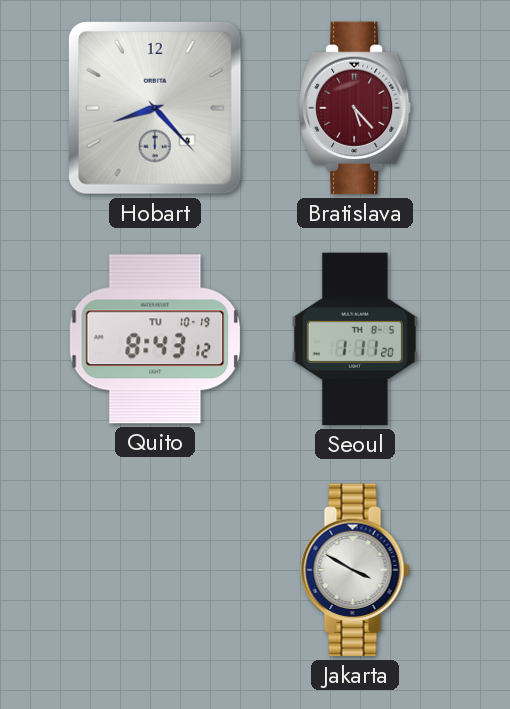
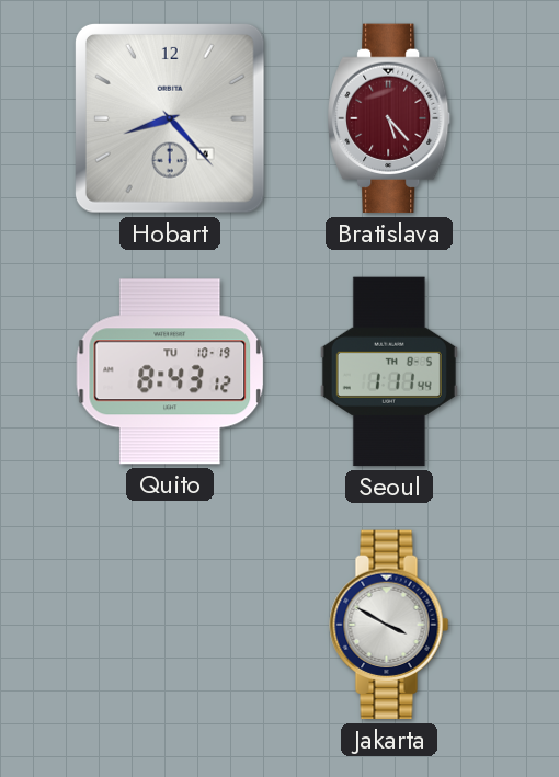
Seoul: 1:11:20 -> 1:11:44
